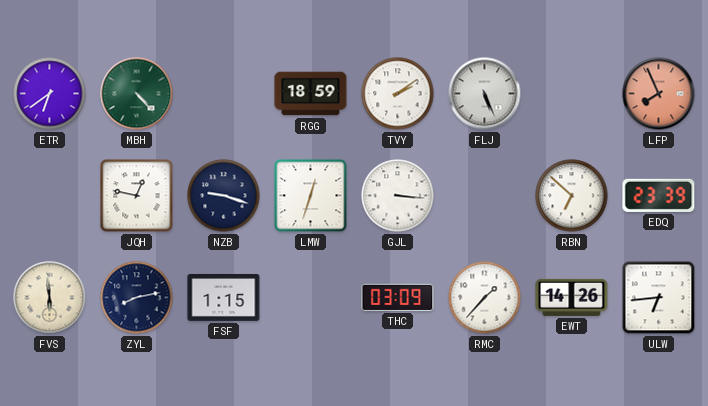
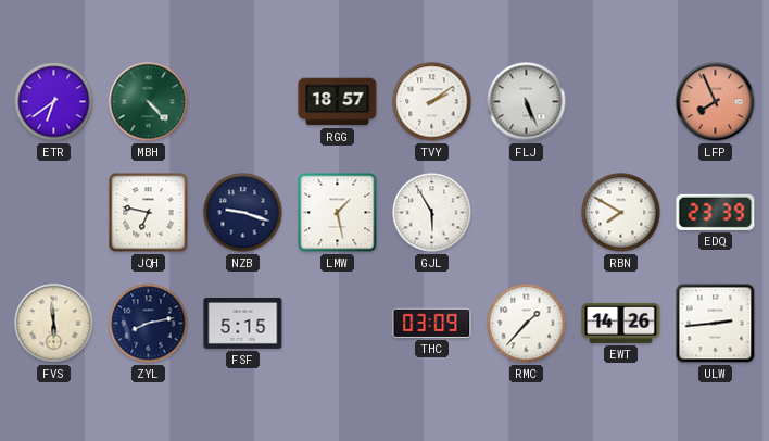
RGG: 18:59 -> 18:57
JQH: 12:47 -> 6:47
LMW: 12:33 -> 1:28
GJL: 3:16 -> 5:55
RBN: 6:52 -> 7:50
FSF: 1:15 -> 5:15
ULW: 6:44 -> 2:44
